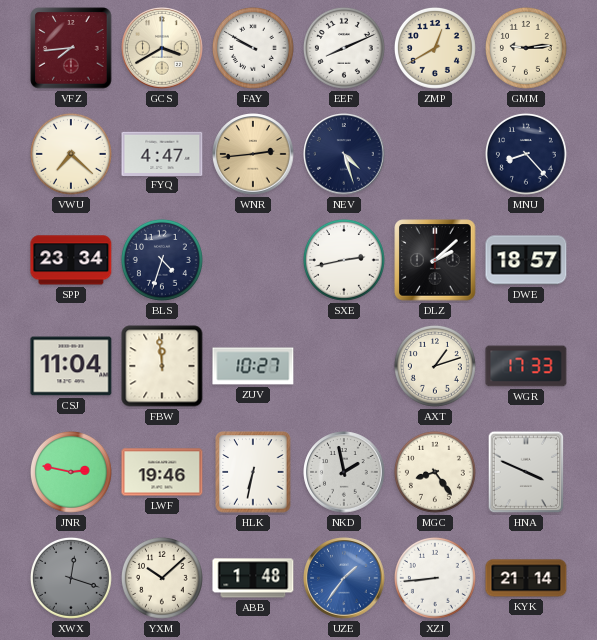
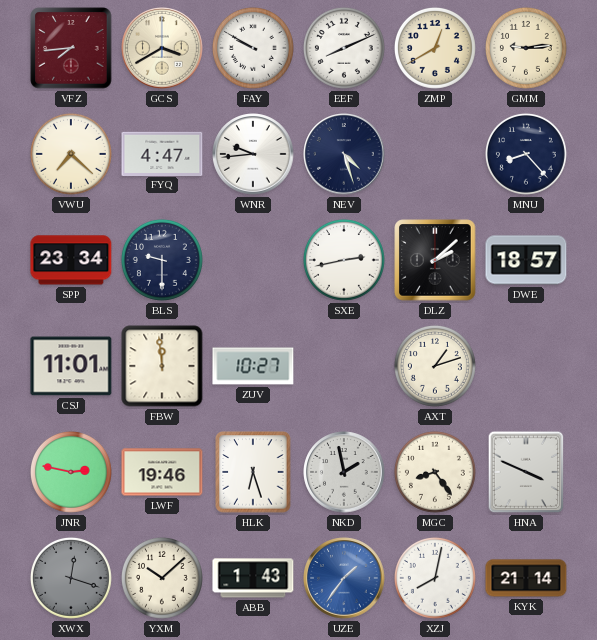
WNR: 2:44 -> 9:44
WNR dial: champagne -> white
BLS: 4:33 -> 9:30
CSJ: 11:04 -> 11:01
WGR: 17:33 -> none
HLK: 6:32 -> 6:27
ABB: 1:48 -> 1:43
XZJ: 8:44 -> 8:02
